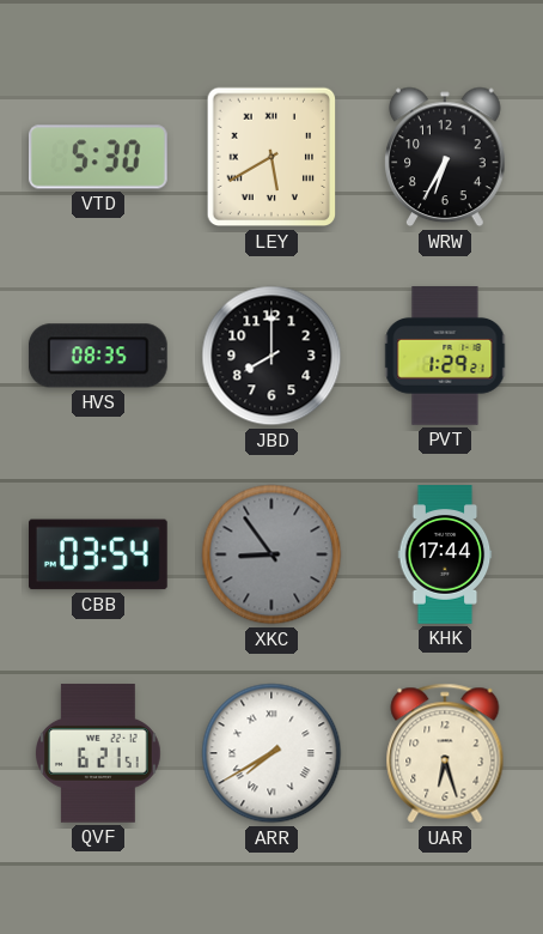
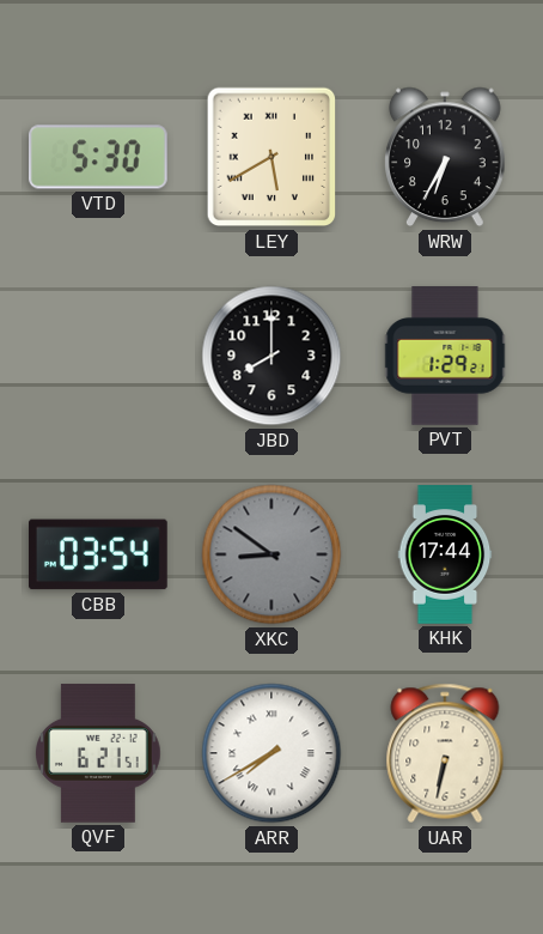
HVS: 08:35 -> none
XKC: 8:54 -> 8:51
UAR: 6:27 -> 6:32
